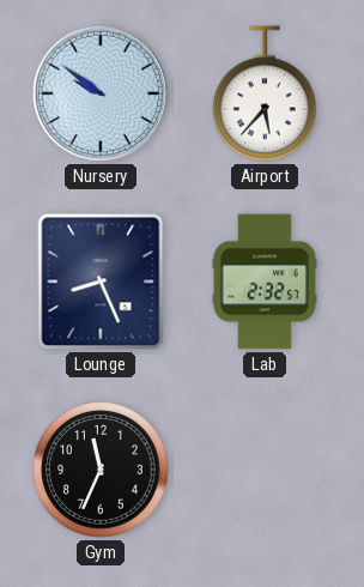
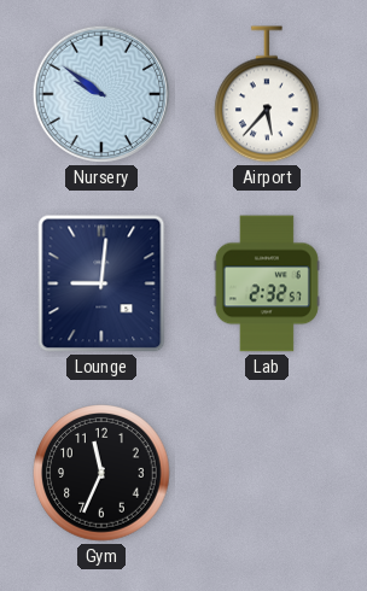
Lounge: 8:26 -> 9:01
